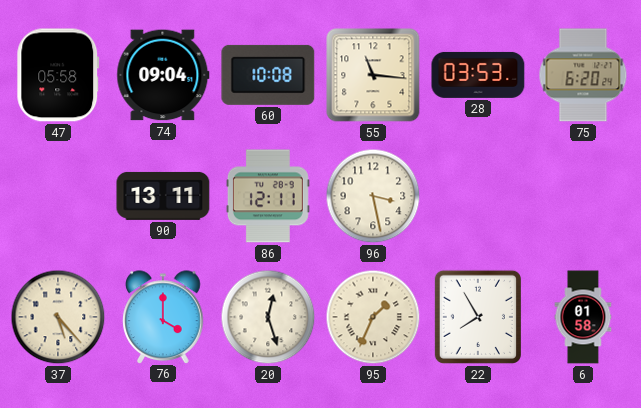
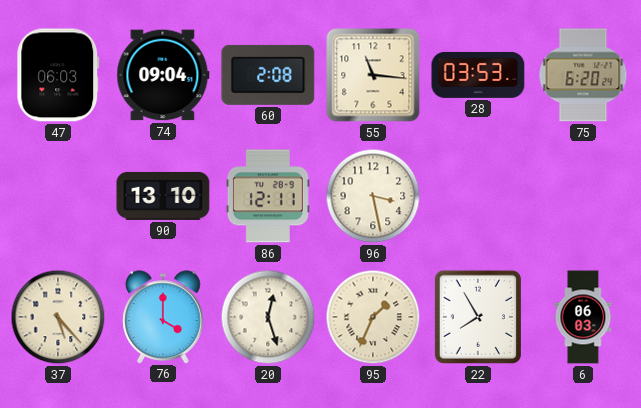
47: 05:58 -> 06:03
60: 10:08 -> 2:08
90: 13:11 -> 13:10
6: 01:58 -> 06:03
